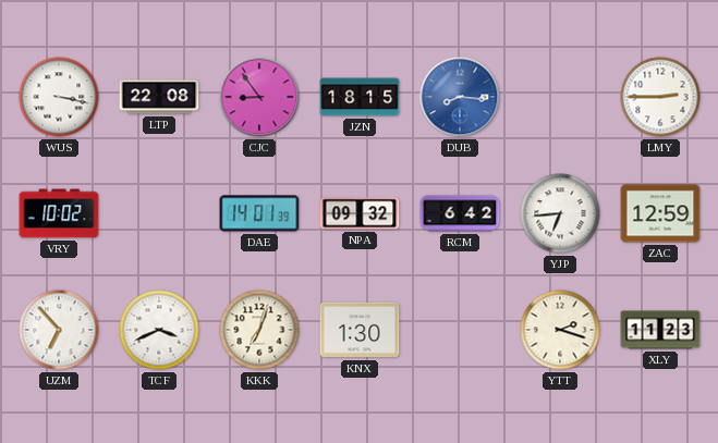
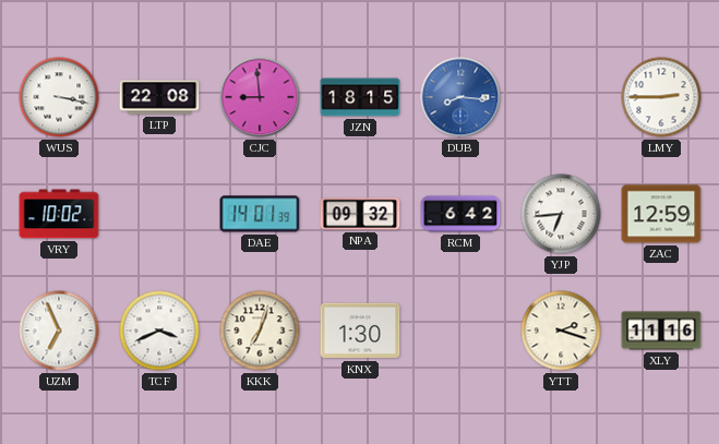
CJC: 8:54 -> 8:59
UZM: 6:53 -> 6:56
XLY: 11:23 -> 11:16
